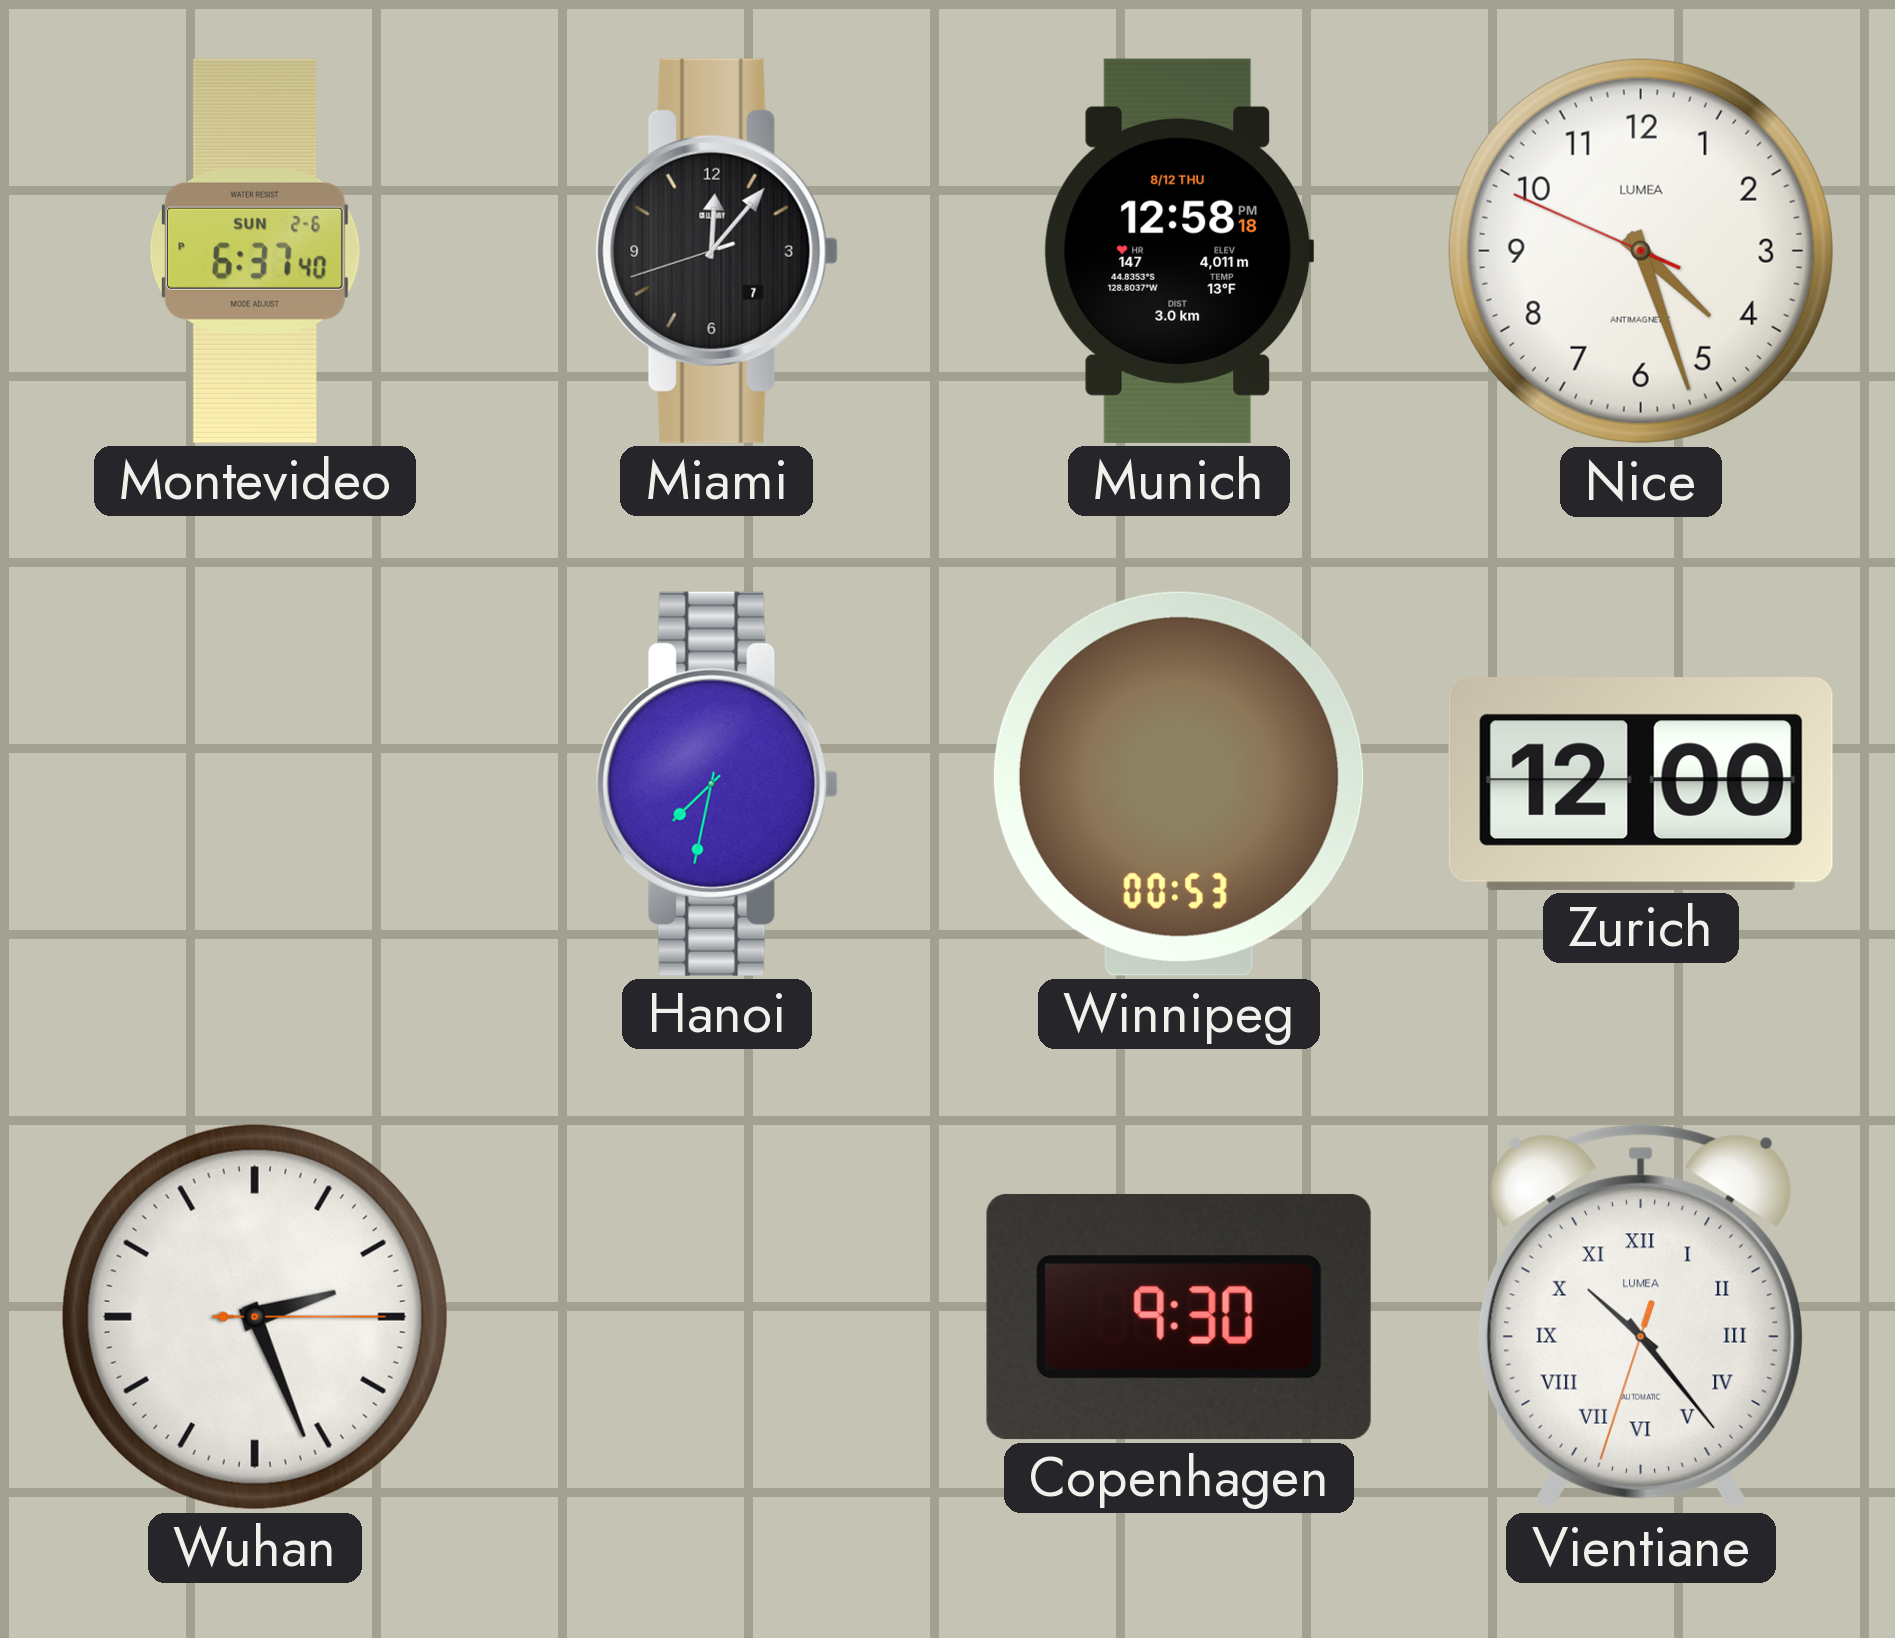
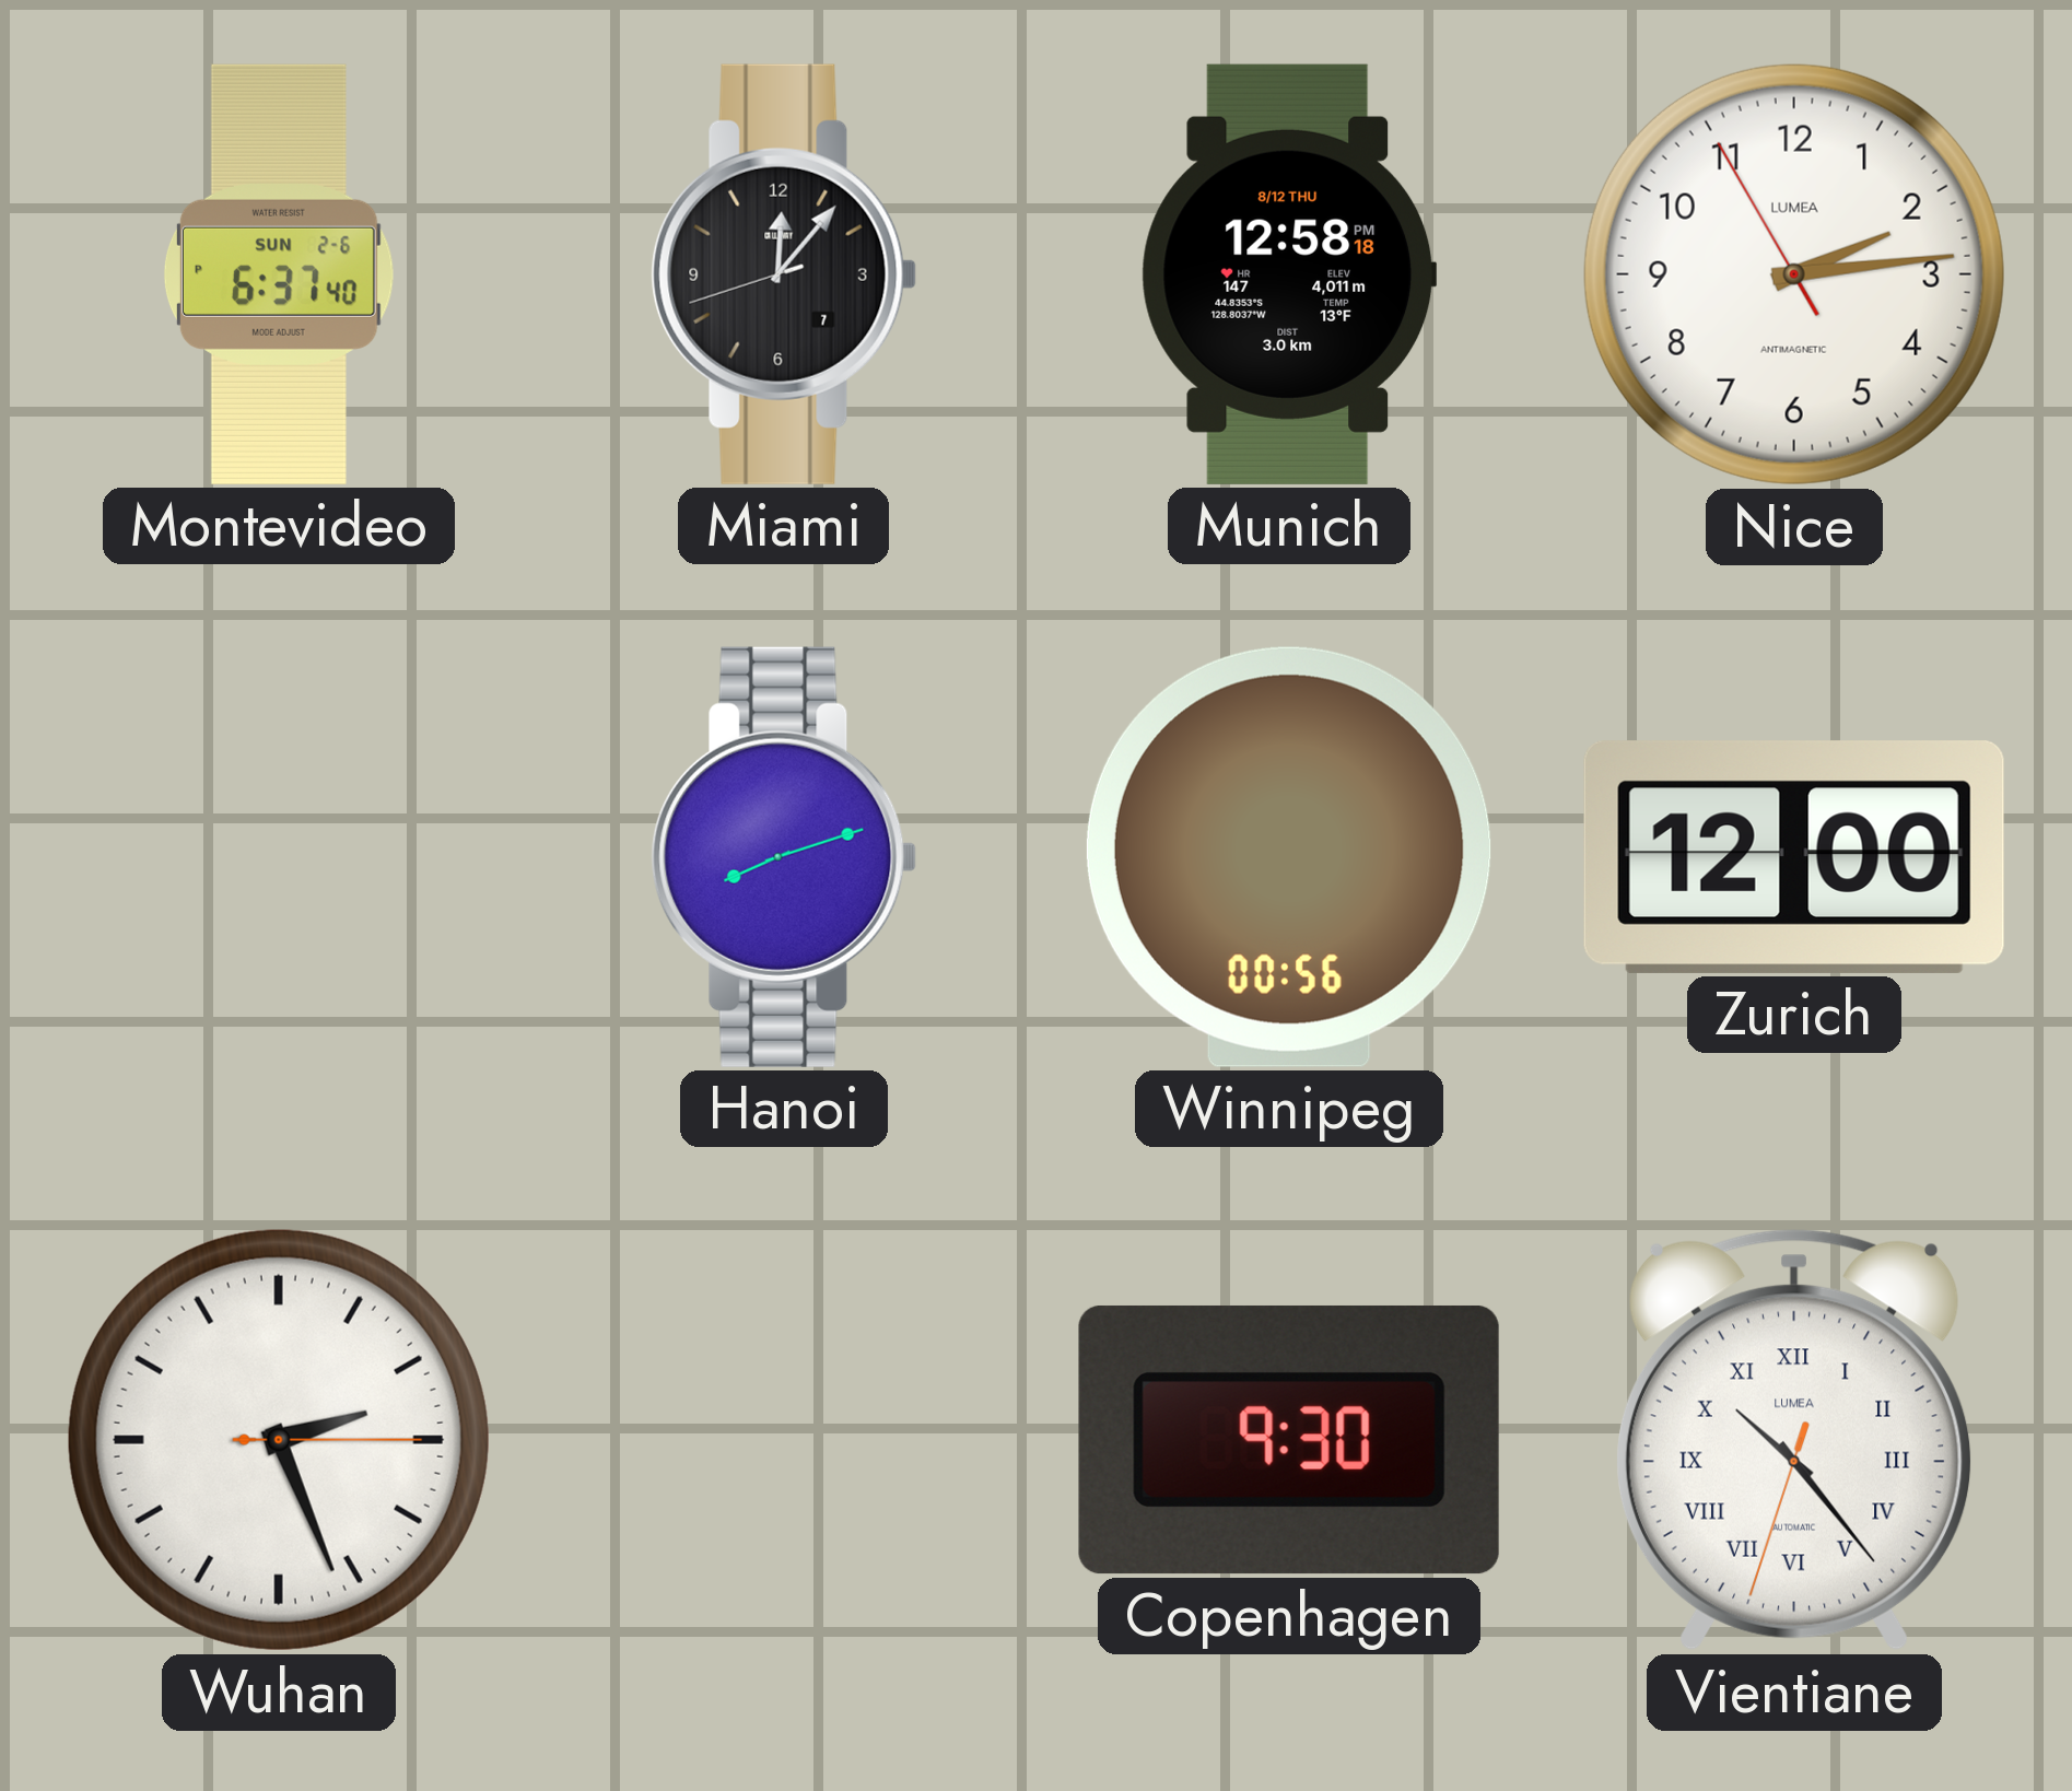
Nice: 4:26 -> 2:13
Hanoi: 7:32 -> 8:12
Winnipeg: 00:53 -> 00:56
